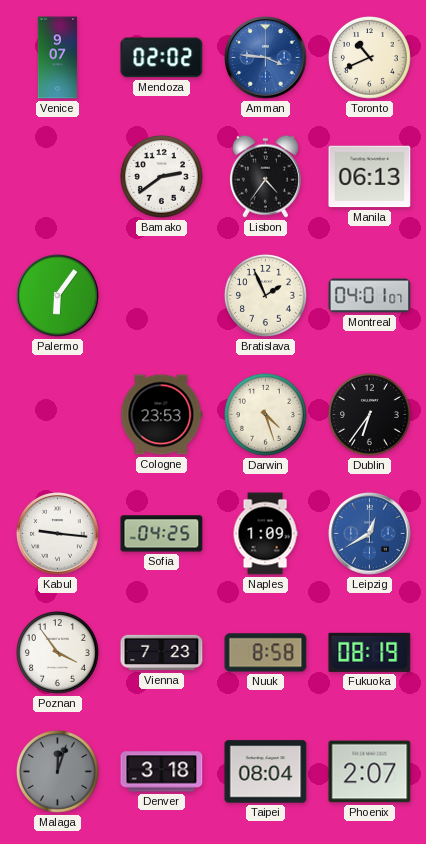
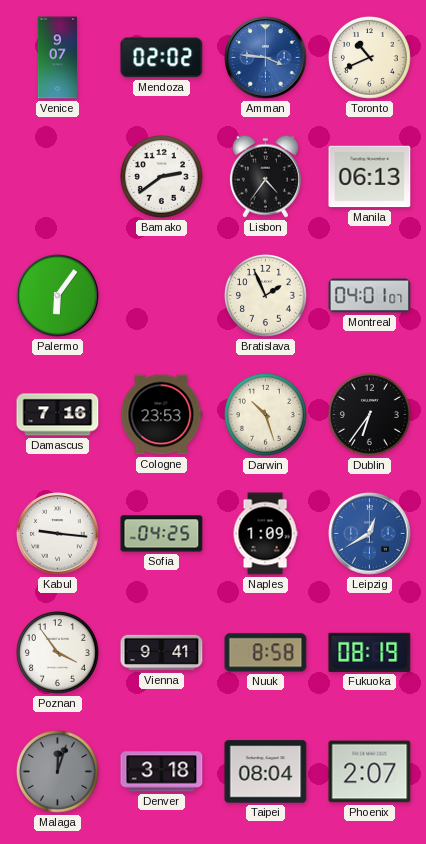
Damascus: none -> 7:16
Darwin: 4:27 -> 10:27
Vienna: 7:23 -> 9:41
